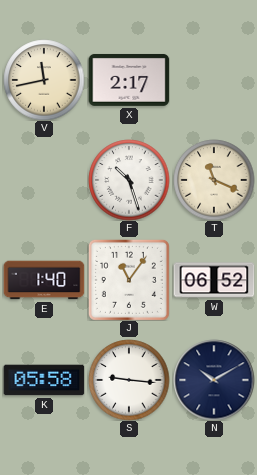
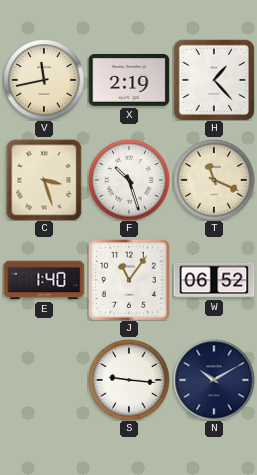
X: 2:17 -> 2:19
H: none -> 1:23
C: none -> 3:27
K: 05:58 -> none
